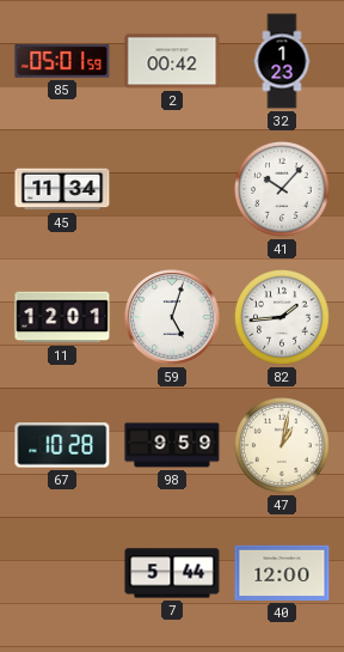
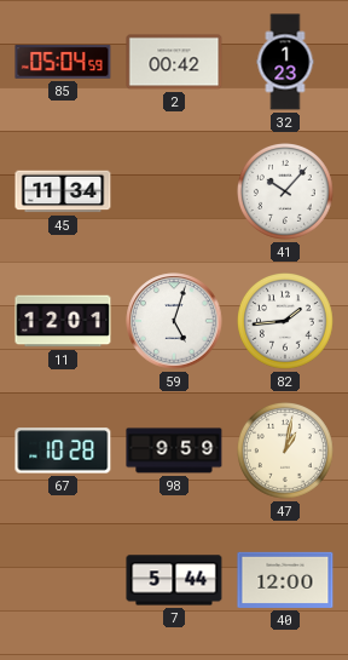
85: 05:01 -> 05:04
